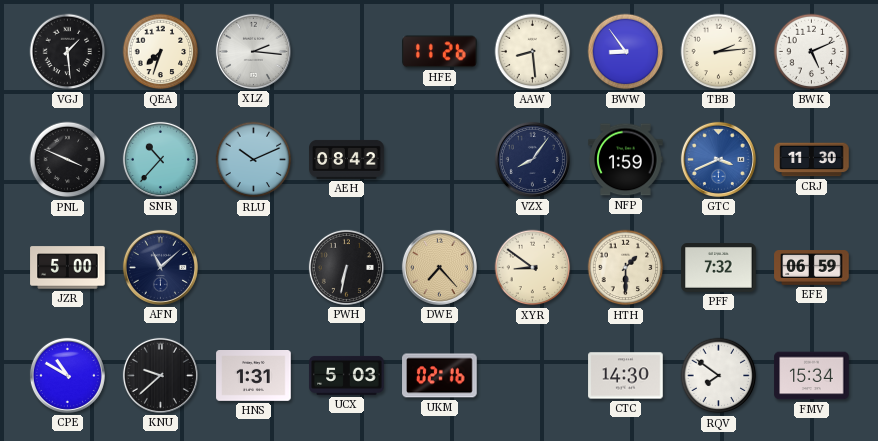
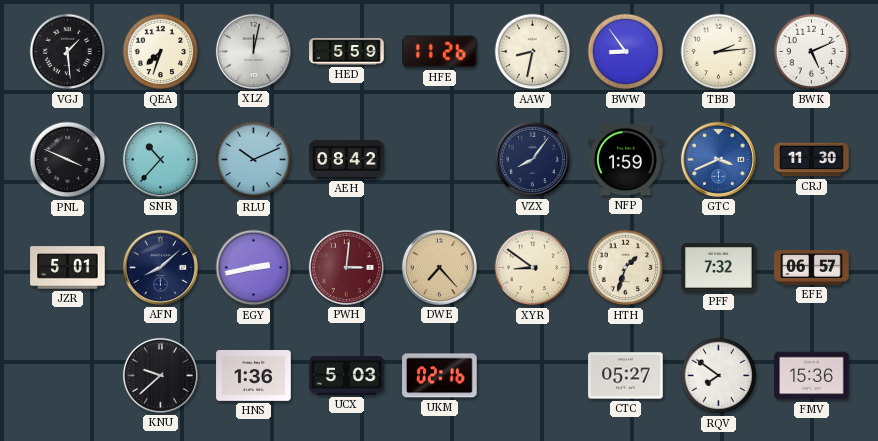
XLZ: 2:16 -> 12:02
HED: none -> 5:59
AAW: 8:29 -> 8:32
JZR: 5:00 -> 5:01
AFN: 11:08 -> 8:08
EGY: none -> 2:43
PWH: 6:32 -> 3:01
PWH dial: black -> burgundy
HTH: 1:30 -> 1:33
EFE: 06:59 -> 06:57
CPE: 10:50 -> none
HNS: 1:31 -> 1:36
CTC: 14:30 -> 05:27
FMV: 15:34 -> 15:36
